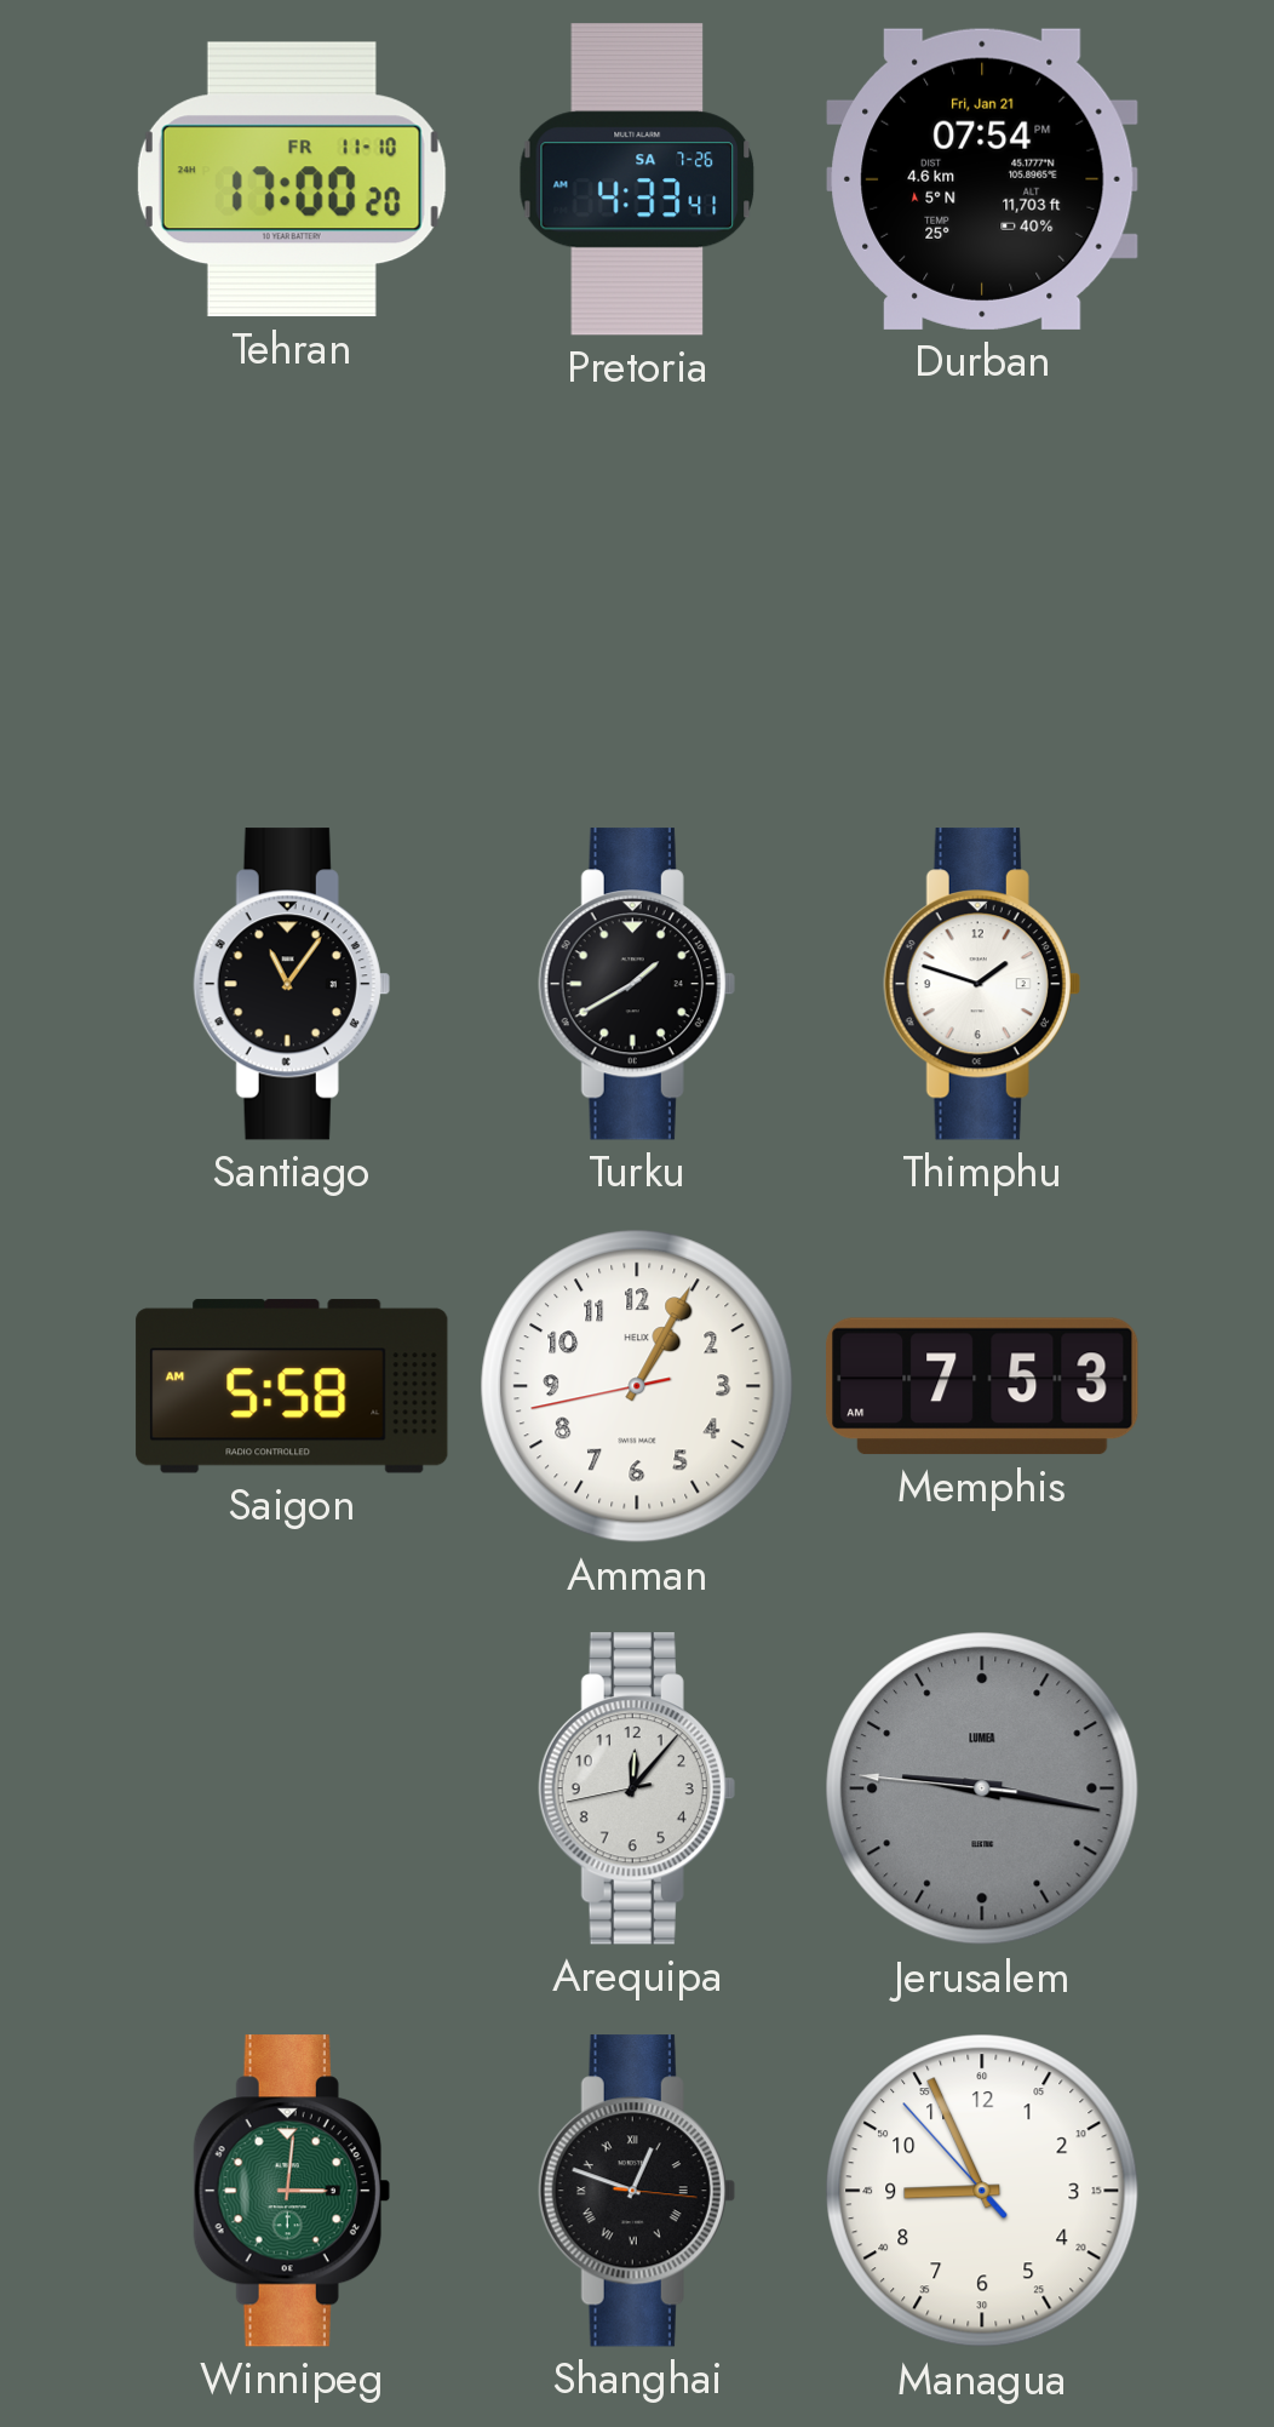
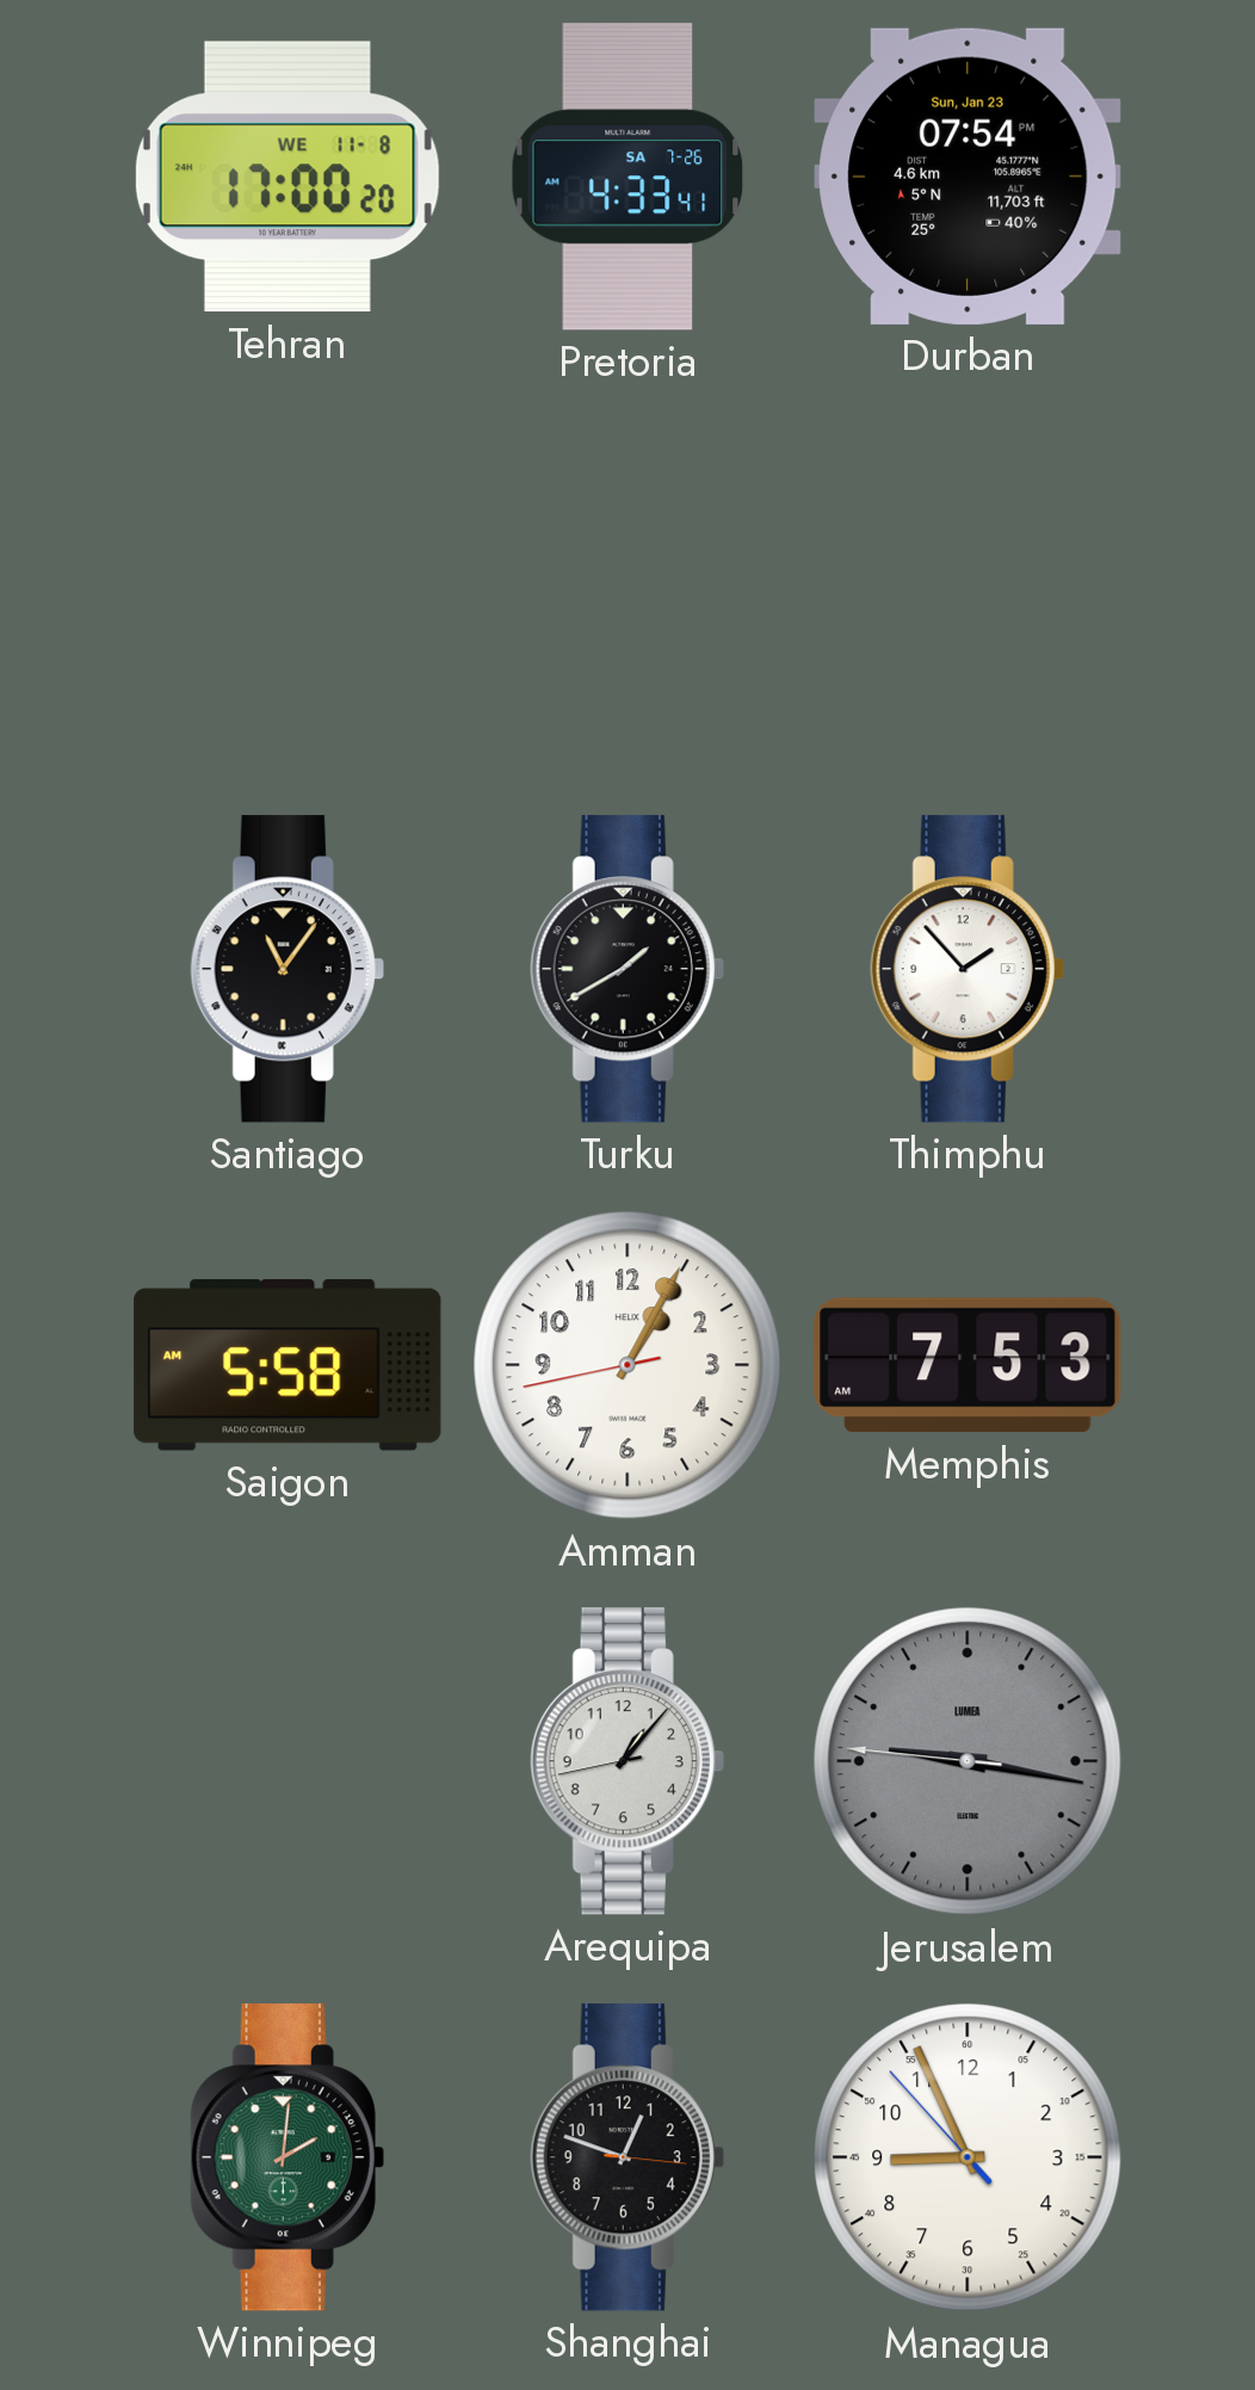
Tehran date: FR 11-10 -> WE 11-8
Durban date: Fri, Jan 21 -> Sun, Jan 23
Thimphu: 1:48 -> 1:53
Arequipa: 12:06 -> 1:06
Winnipeg: 3:01 -> 2:01
Shanghai numerals: Roman -> Arabic
